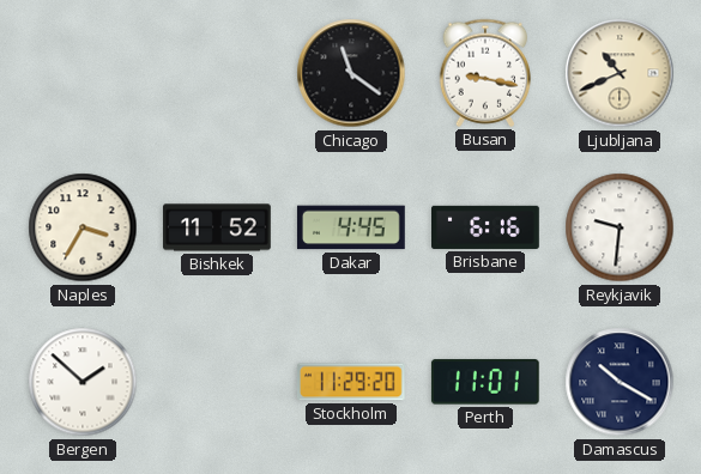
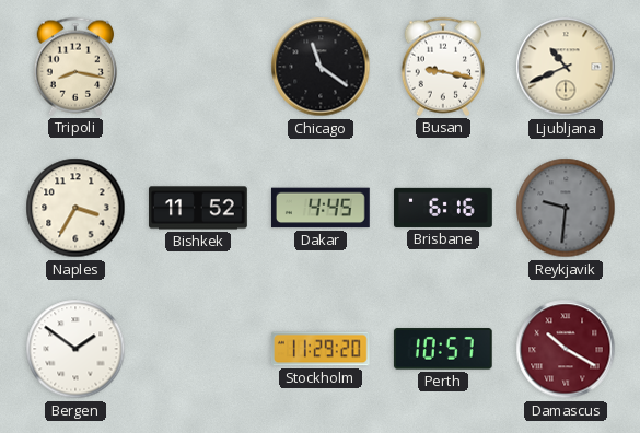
Tripoli: none -> 8:17
Reykjavik dial: white -> grey
Bergen: 1:52 -> 1:51
Perth: 11:01 -> 10:57
Damascus dial: navy -> burgundy
